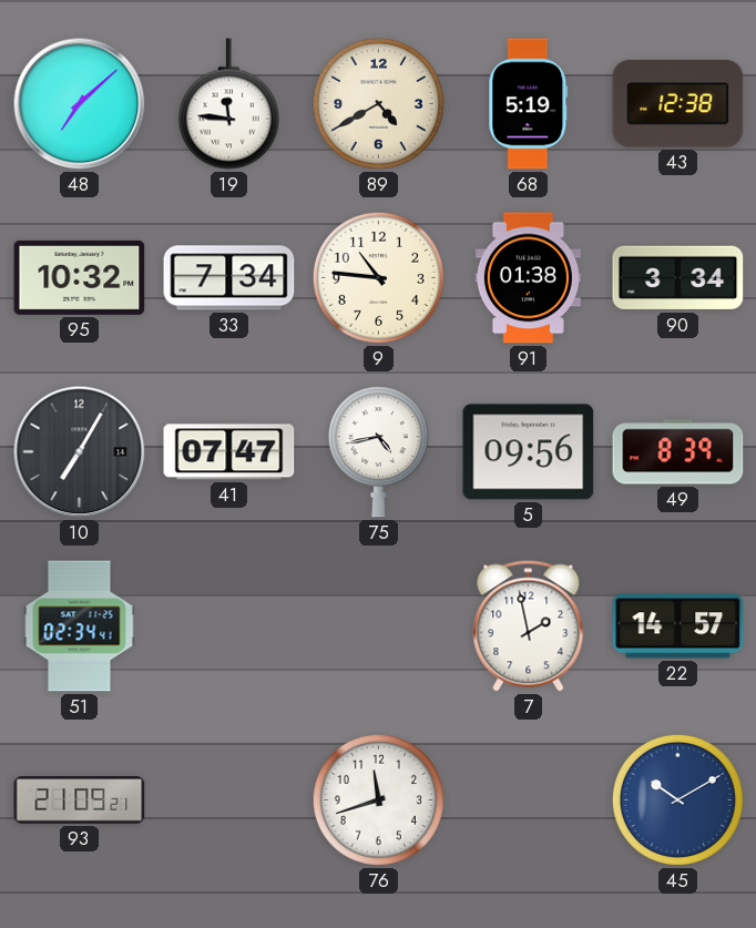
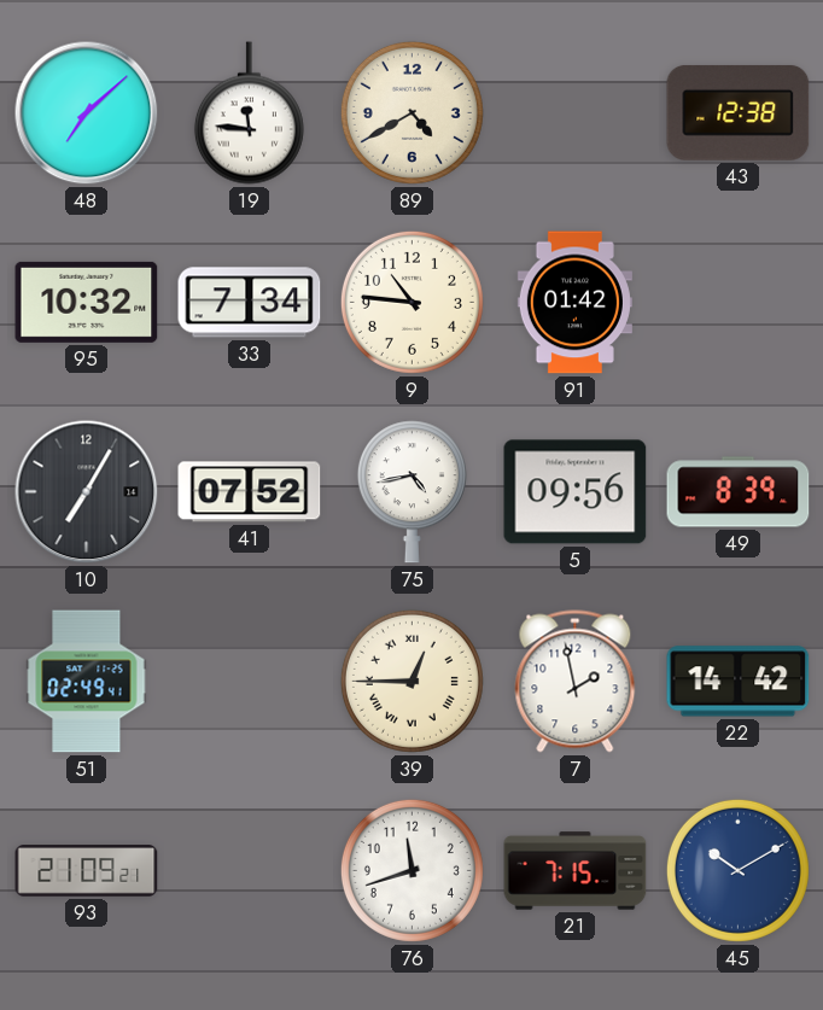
68: 5:19 -> none
91: 01:38 -> 01:42
90: 3:34 -> none
41: 07:47 -> 07:52
51: 02:34 -> 02:49
39: none -> 12:45
22: 14:57 -> 14:42
21: none -> 7:15
